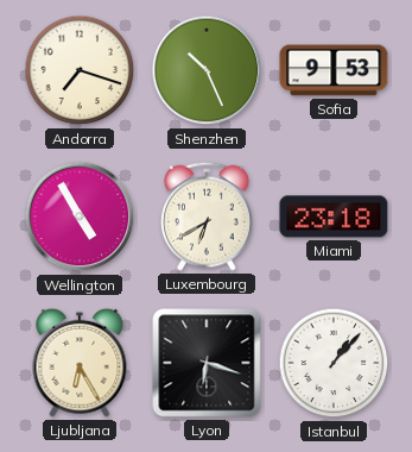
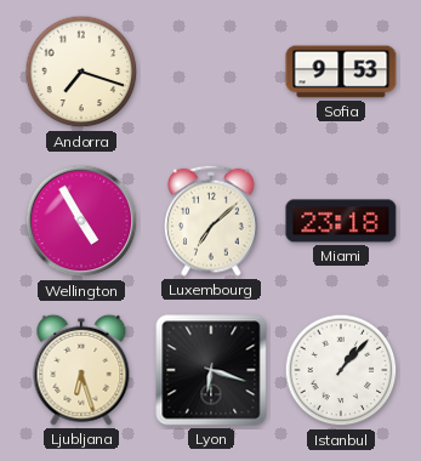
Shenzhen: 10:26 -> none
Luxembourg: 6:40 -> 7:08
Ljubljana: 6:25 -> 6:27
